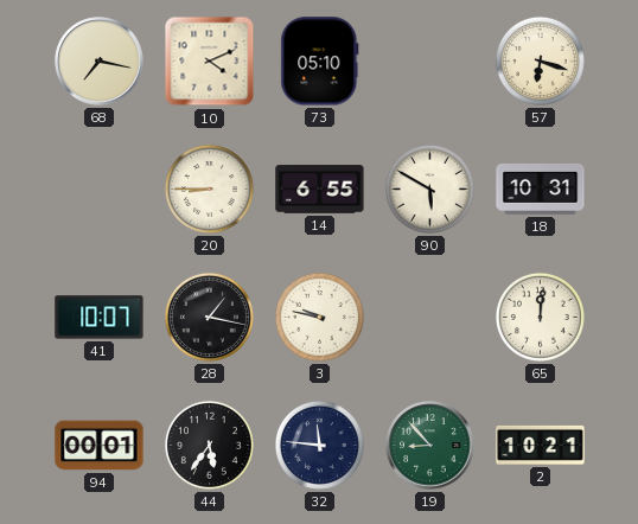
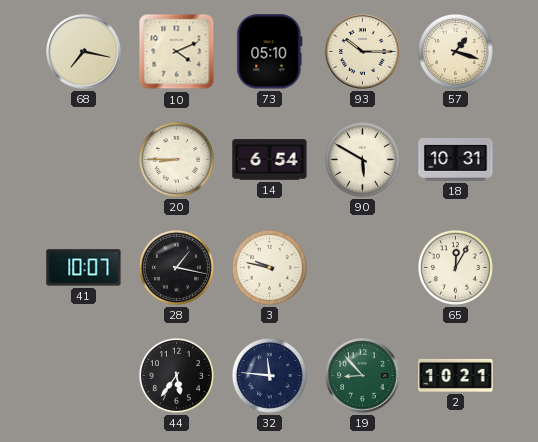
93: none -> 10:15
57: 6:18 -> 1:18
14: 6:55 -> 6:54
65: 12:01 -> 12:05
94: 00:01 -> none
